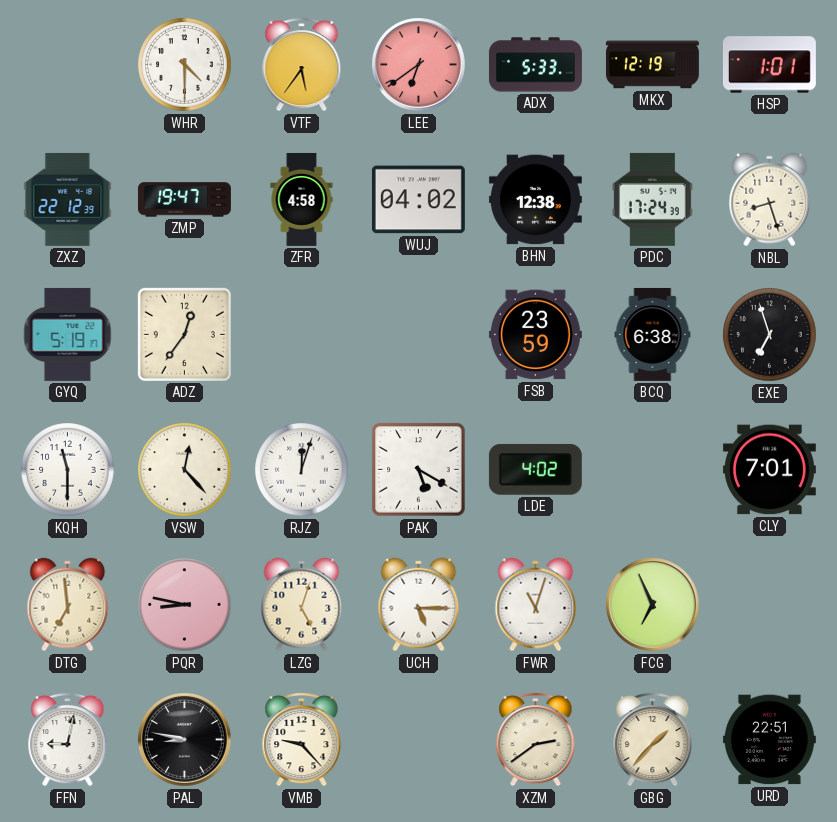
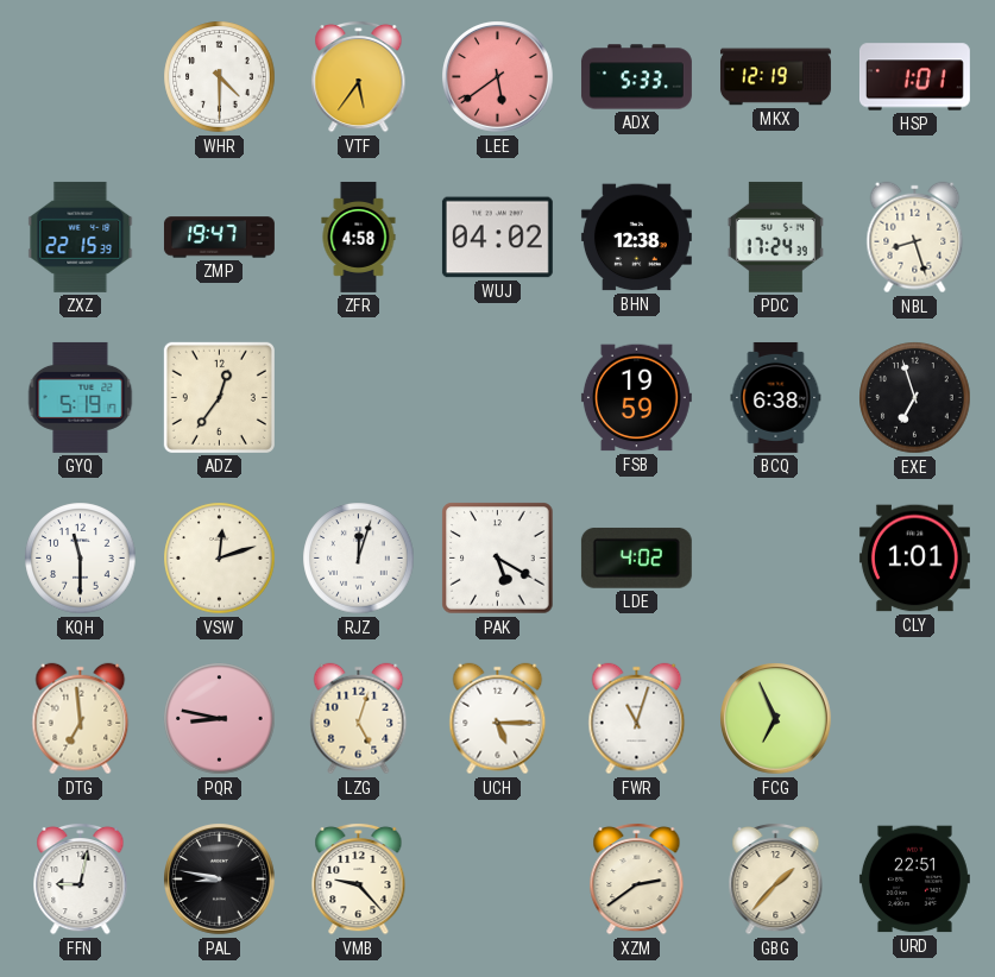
LEE: 6:39 -> 5:39
ZXZ: 22:12 -> 22:15
FSB: 23:59 -> 19:59
VSW: 12:23 -> 12:12
CLY: 7:01 -> 1:01
